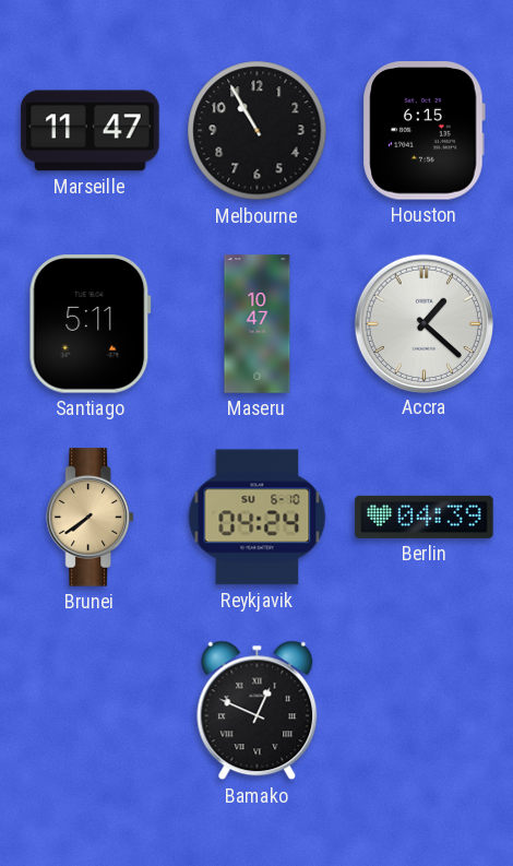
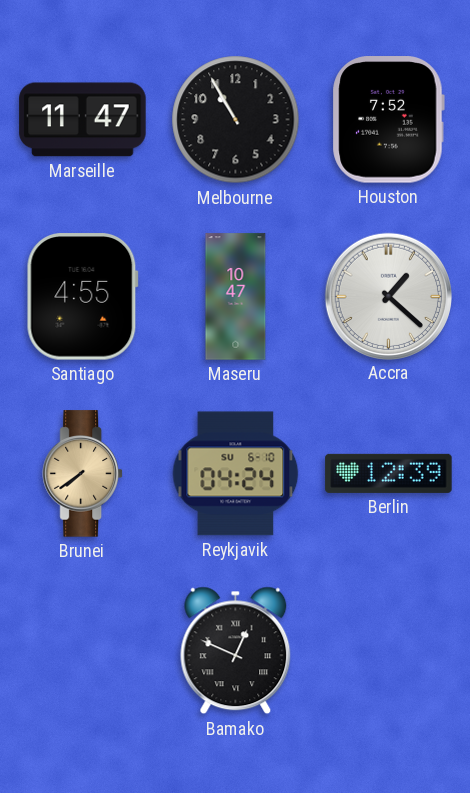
Houston: 6:15 -> 7:52
Santiago: 5:11 -> 4:55
Berlin: 04:39 -> 12:39
